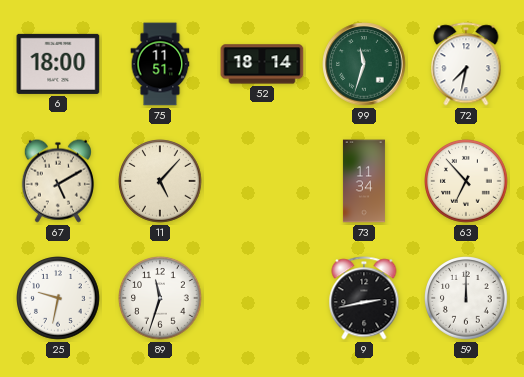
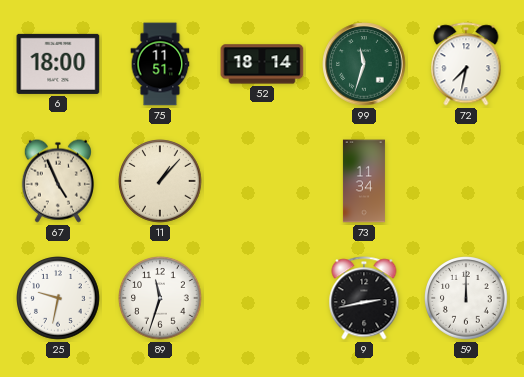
67: 5:10 -> 4:56
11: 5:07 -> 1:07
63: 6:53 -> none
